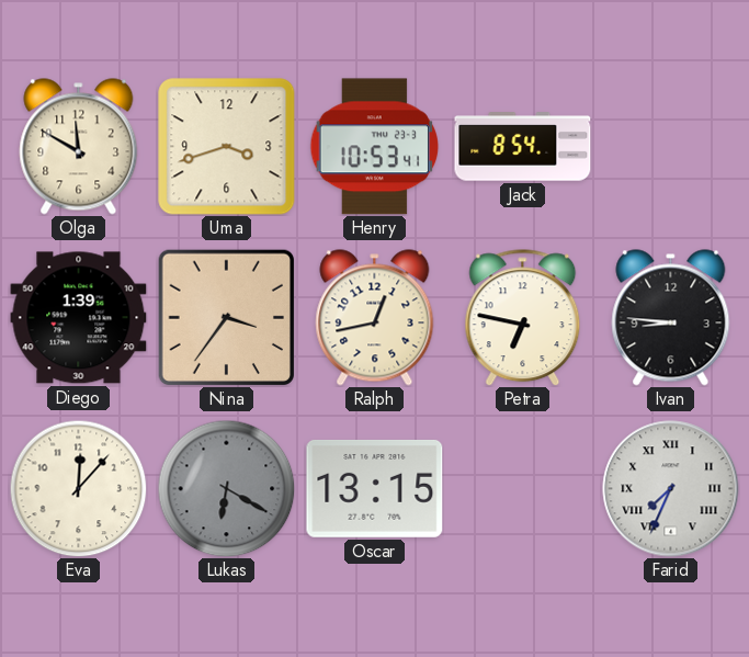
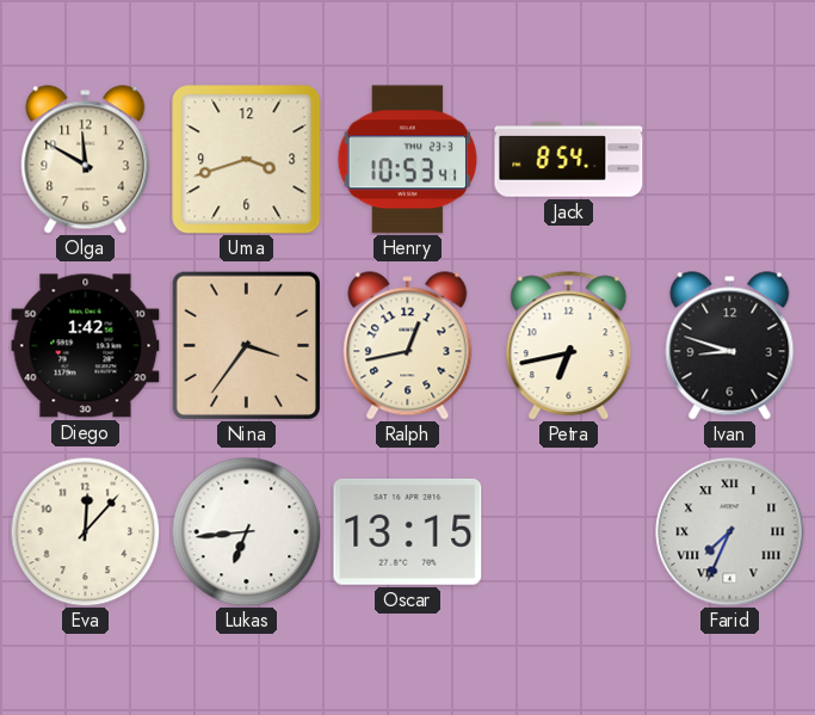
Diego: 1:39 -> 1:42
Petra: 6:47 -> 6:43
Ivan: 8:46 -> 8:48
Lukas: 6:20 -> 6:44
Lukas dial: grey -> white
